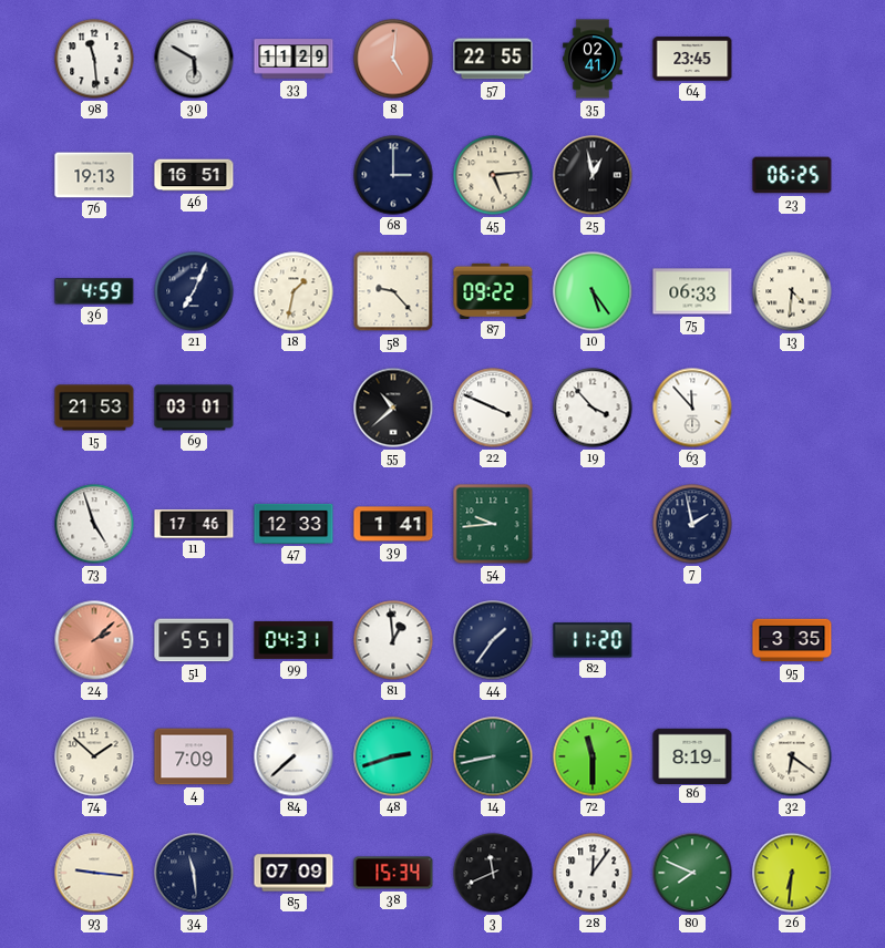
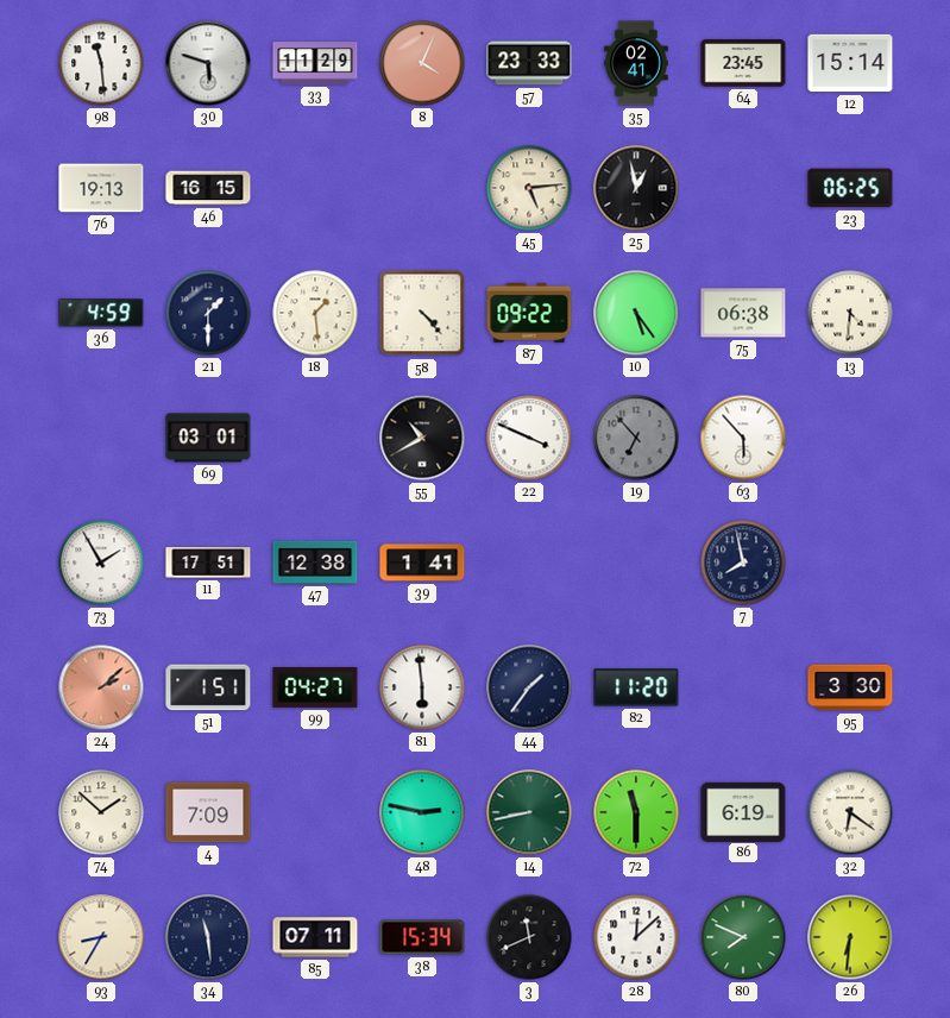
30: 5:50 -> 5:48
8: 5:01 -> 4:04
57: 22:55 -> 23:33
12: none -> 15:14
46: 16:51 -> 16:15
68: 3:00 -> none
21: 7:04 -> 1:30
18: 1:32 -> 1:29
58: 9:23 -> 4:23
75: 06:33 -> 06:38
15: 21:53 -> none
55: 10:38 -> 10:40
19: 3:53 -> 6:53
19 dial: white -> grey
63: 11:53 -> 5:53
73: 4:57 -> 1:55
11: 17:46 -> 17:51
47: 12:33 -> 12:38
54: 9:44 -> none
7: 1:58 -> 7:58
51: 5:51 -> 1:51
99: 04:31 -> 04:27
81: 12:59 -> 5:59
95: 3:35 -> 3:30
84: 7:38 -> none
48: 2:42 -> 2:47
86: 8:19 -> 6:19
93: 9:16 -> 8:35
85: 07:09 -> 07:11
28: 12:06 -> 12:08
